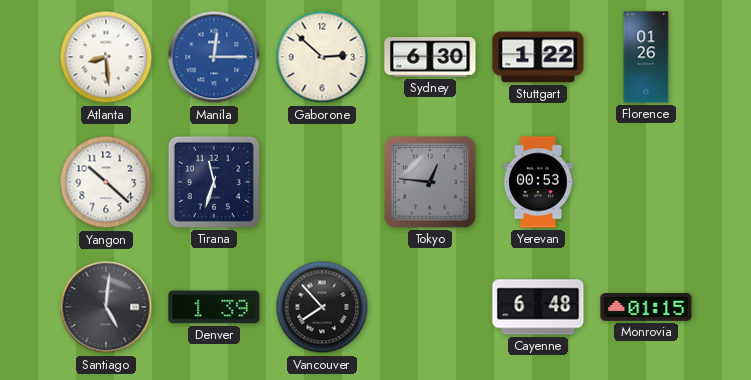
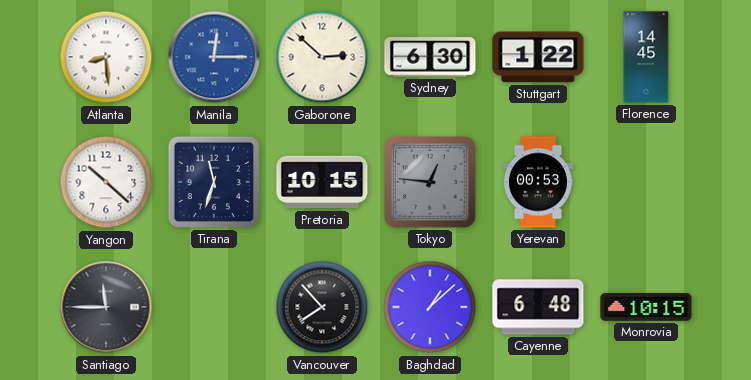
Florence: 01:26 -> 14:45
Pretoria: none -> 10:15
Santiago: 5:01 -> 11:45
Denver: 1:39 -> none
Baghdad: none -> 1:08
Monrovia: 01:15 -> 10:15
